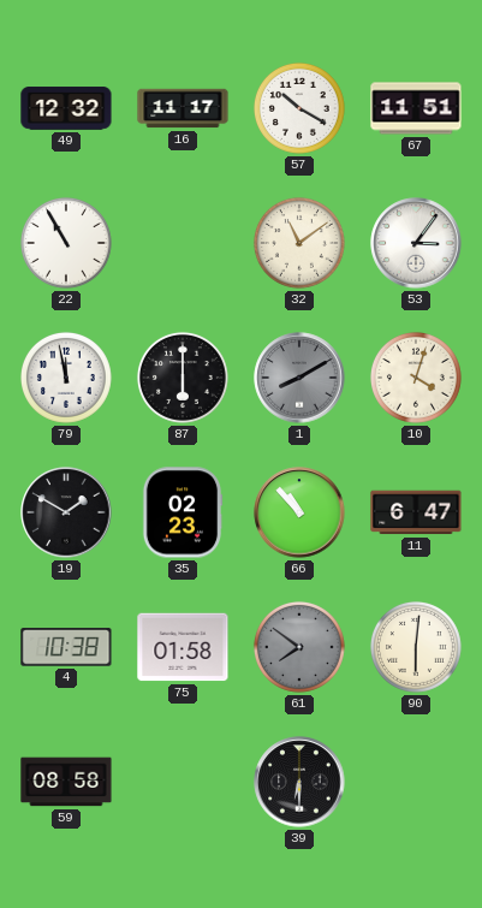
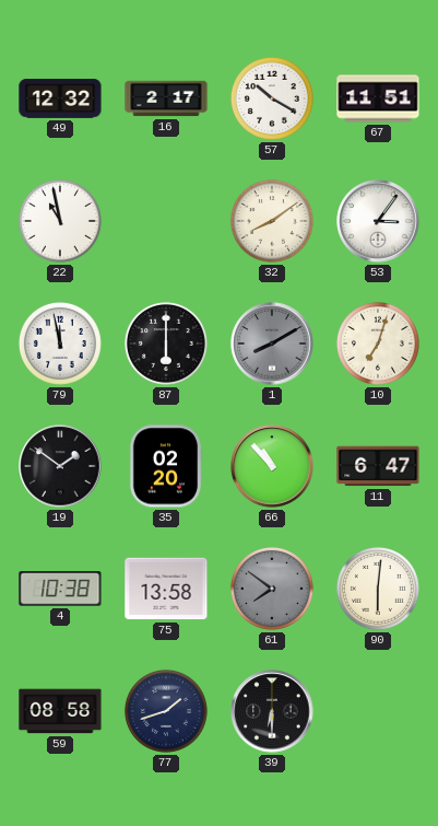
16: 11:17 -> 2:17
22: 10:55 -> 10:58
32: 11:09 -> 8:09
10: 4:03 -> 7:03
19: 1:50 -> 1:51
35: 02:23 -> 02:20
75: 01:58 -> 13:58
77: none -> 1:42
